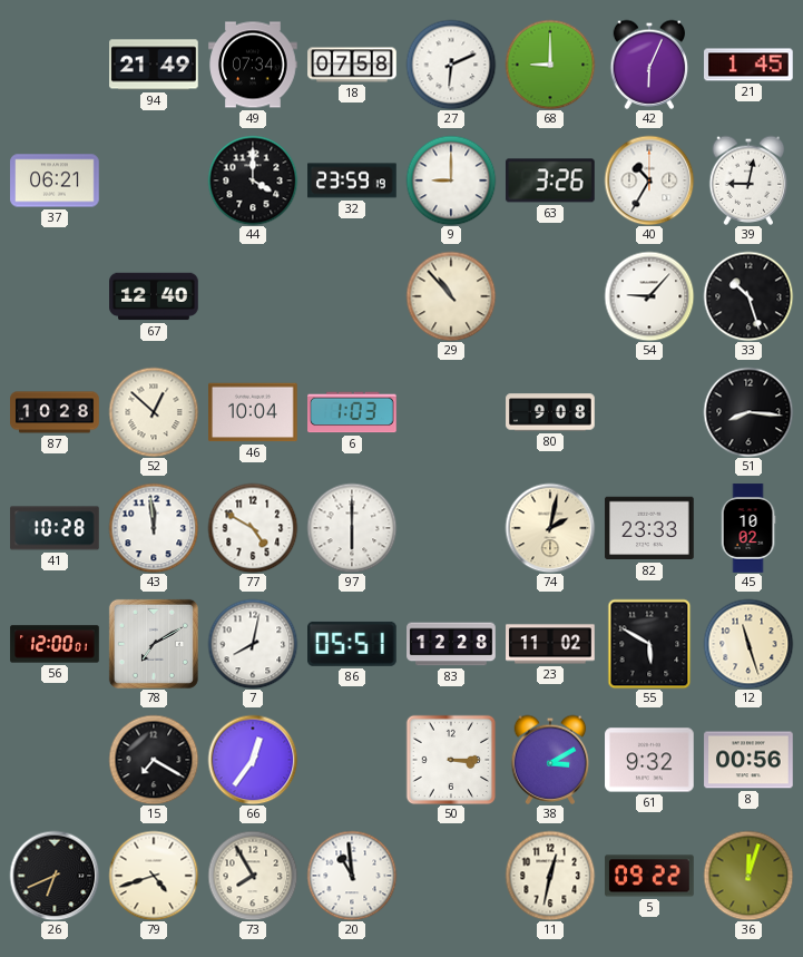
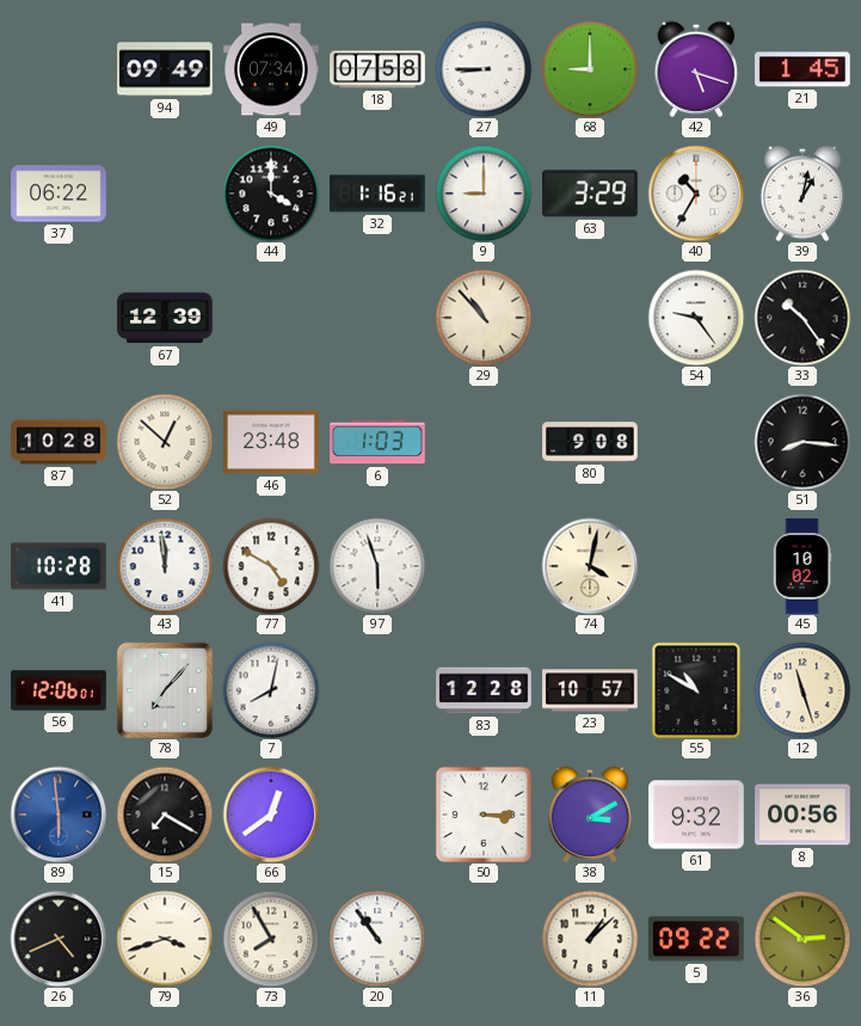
94: 21:49 -> 09:49
27: 6:11 -> 8:45
42: 6:04 -> 5:18
37: 06:21 -> 06:22
32: 23:59 -> 1:16
63: 3:26 -> 3:29
39: 9:02 -> 1:02
67: 12:40 -> 12:39
54: 9:07 -> 9:24
33: 10:27 -> 10:24
46: 10:04 -> 23:48
97: 6:00 -> 5:57
74: 2:02 -> 4:02
82: 23:33 -> none
56: 12:00 -> 12:06
78: 7:10 -> 7:07
86: 05:51 -> none
23: 11:02 -> 10:57
55: 5:50 -> 10:50
89: none -> 5:59
66: 12:36 -> 12:39
26: 6:41 -> 4:41
79: 4:42 -> 3:42
20: 10:59 -> 10:54
11: 12:32 -> 1:08
36: 12:03 -> 2:51
